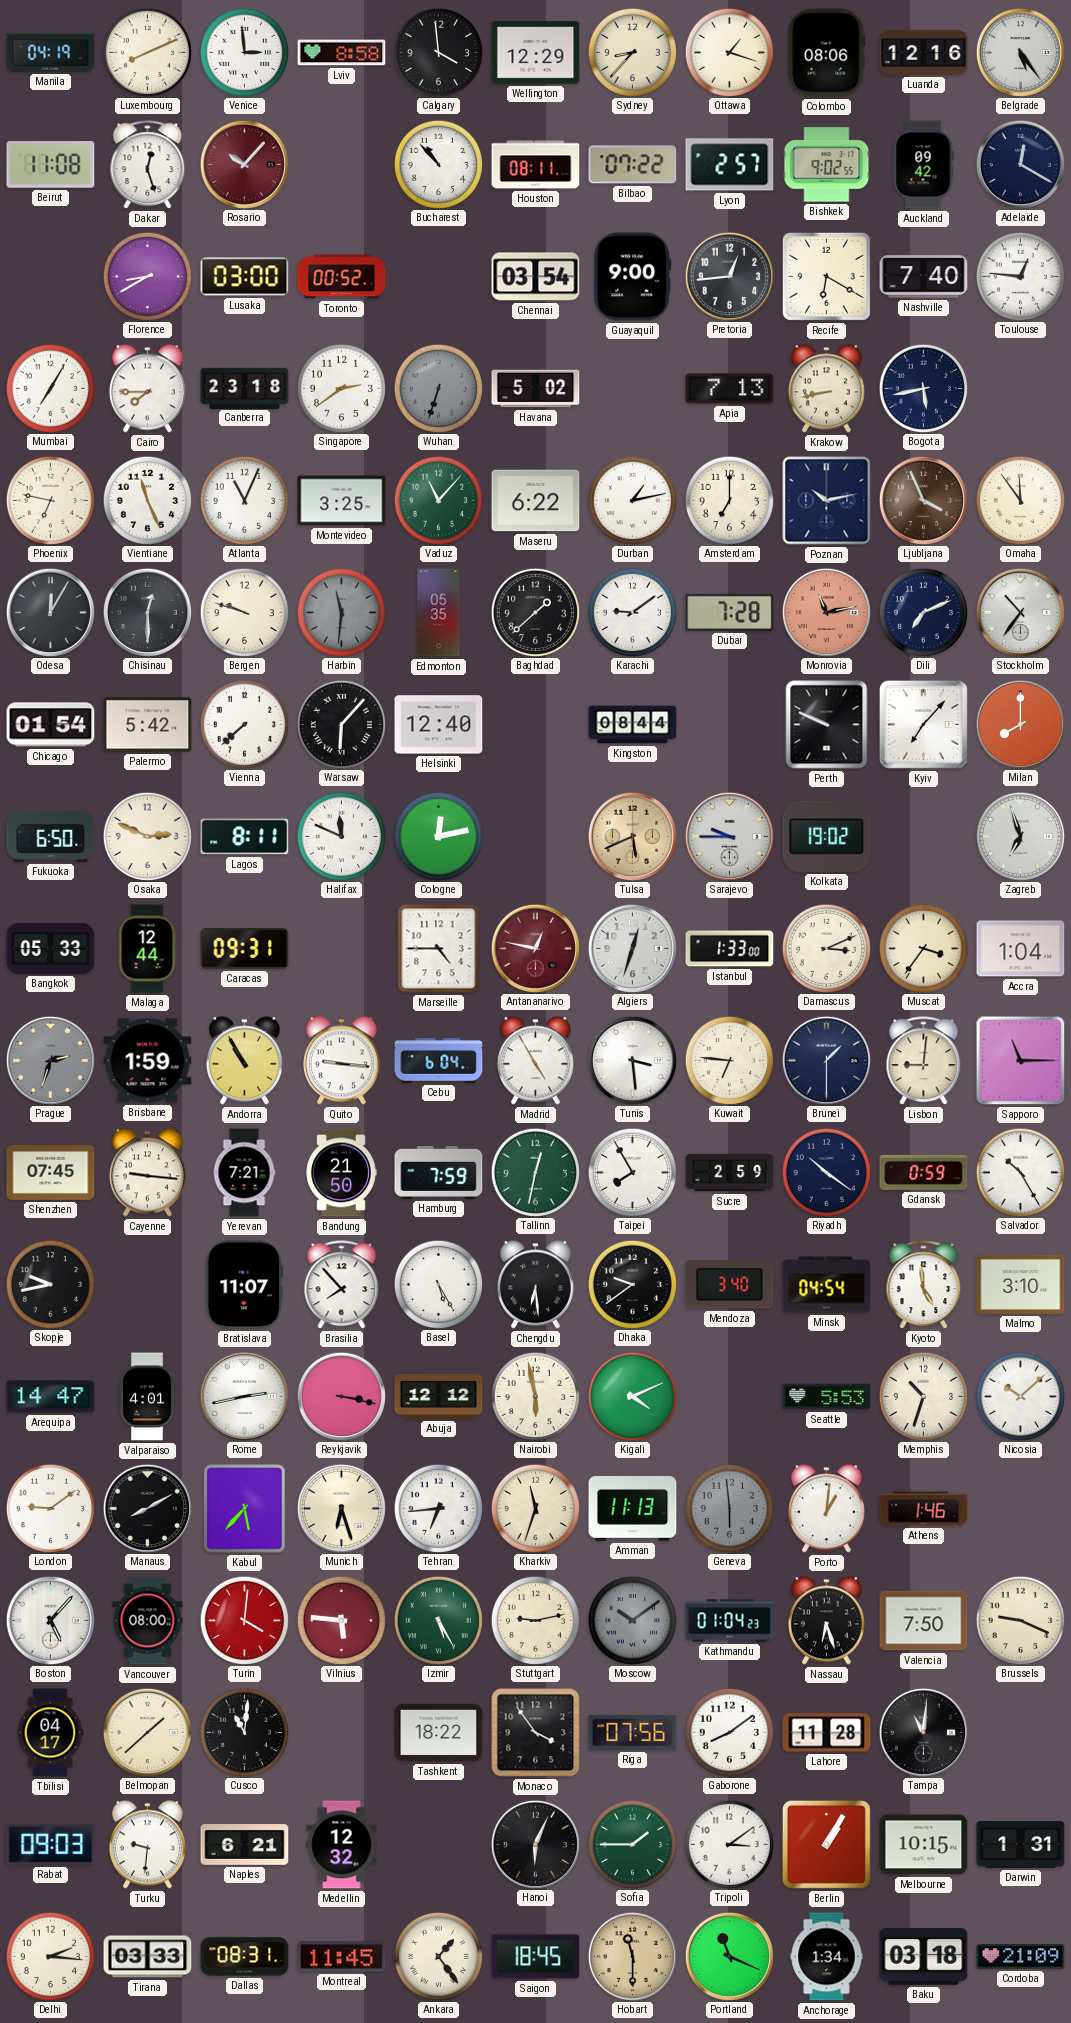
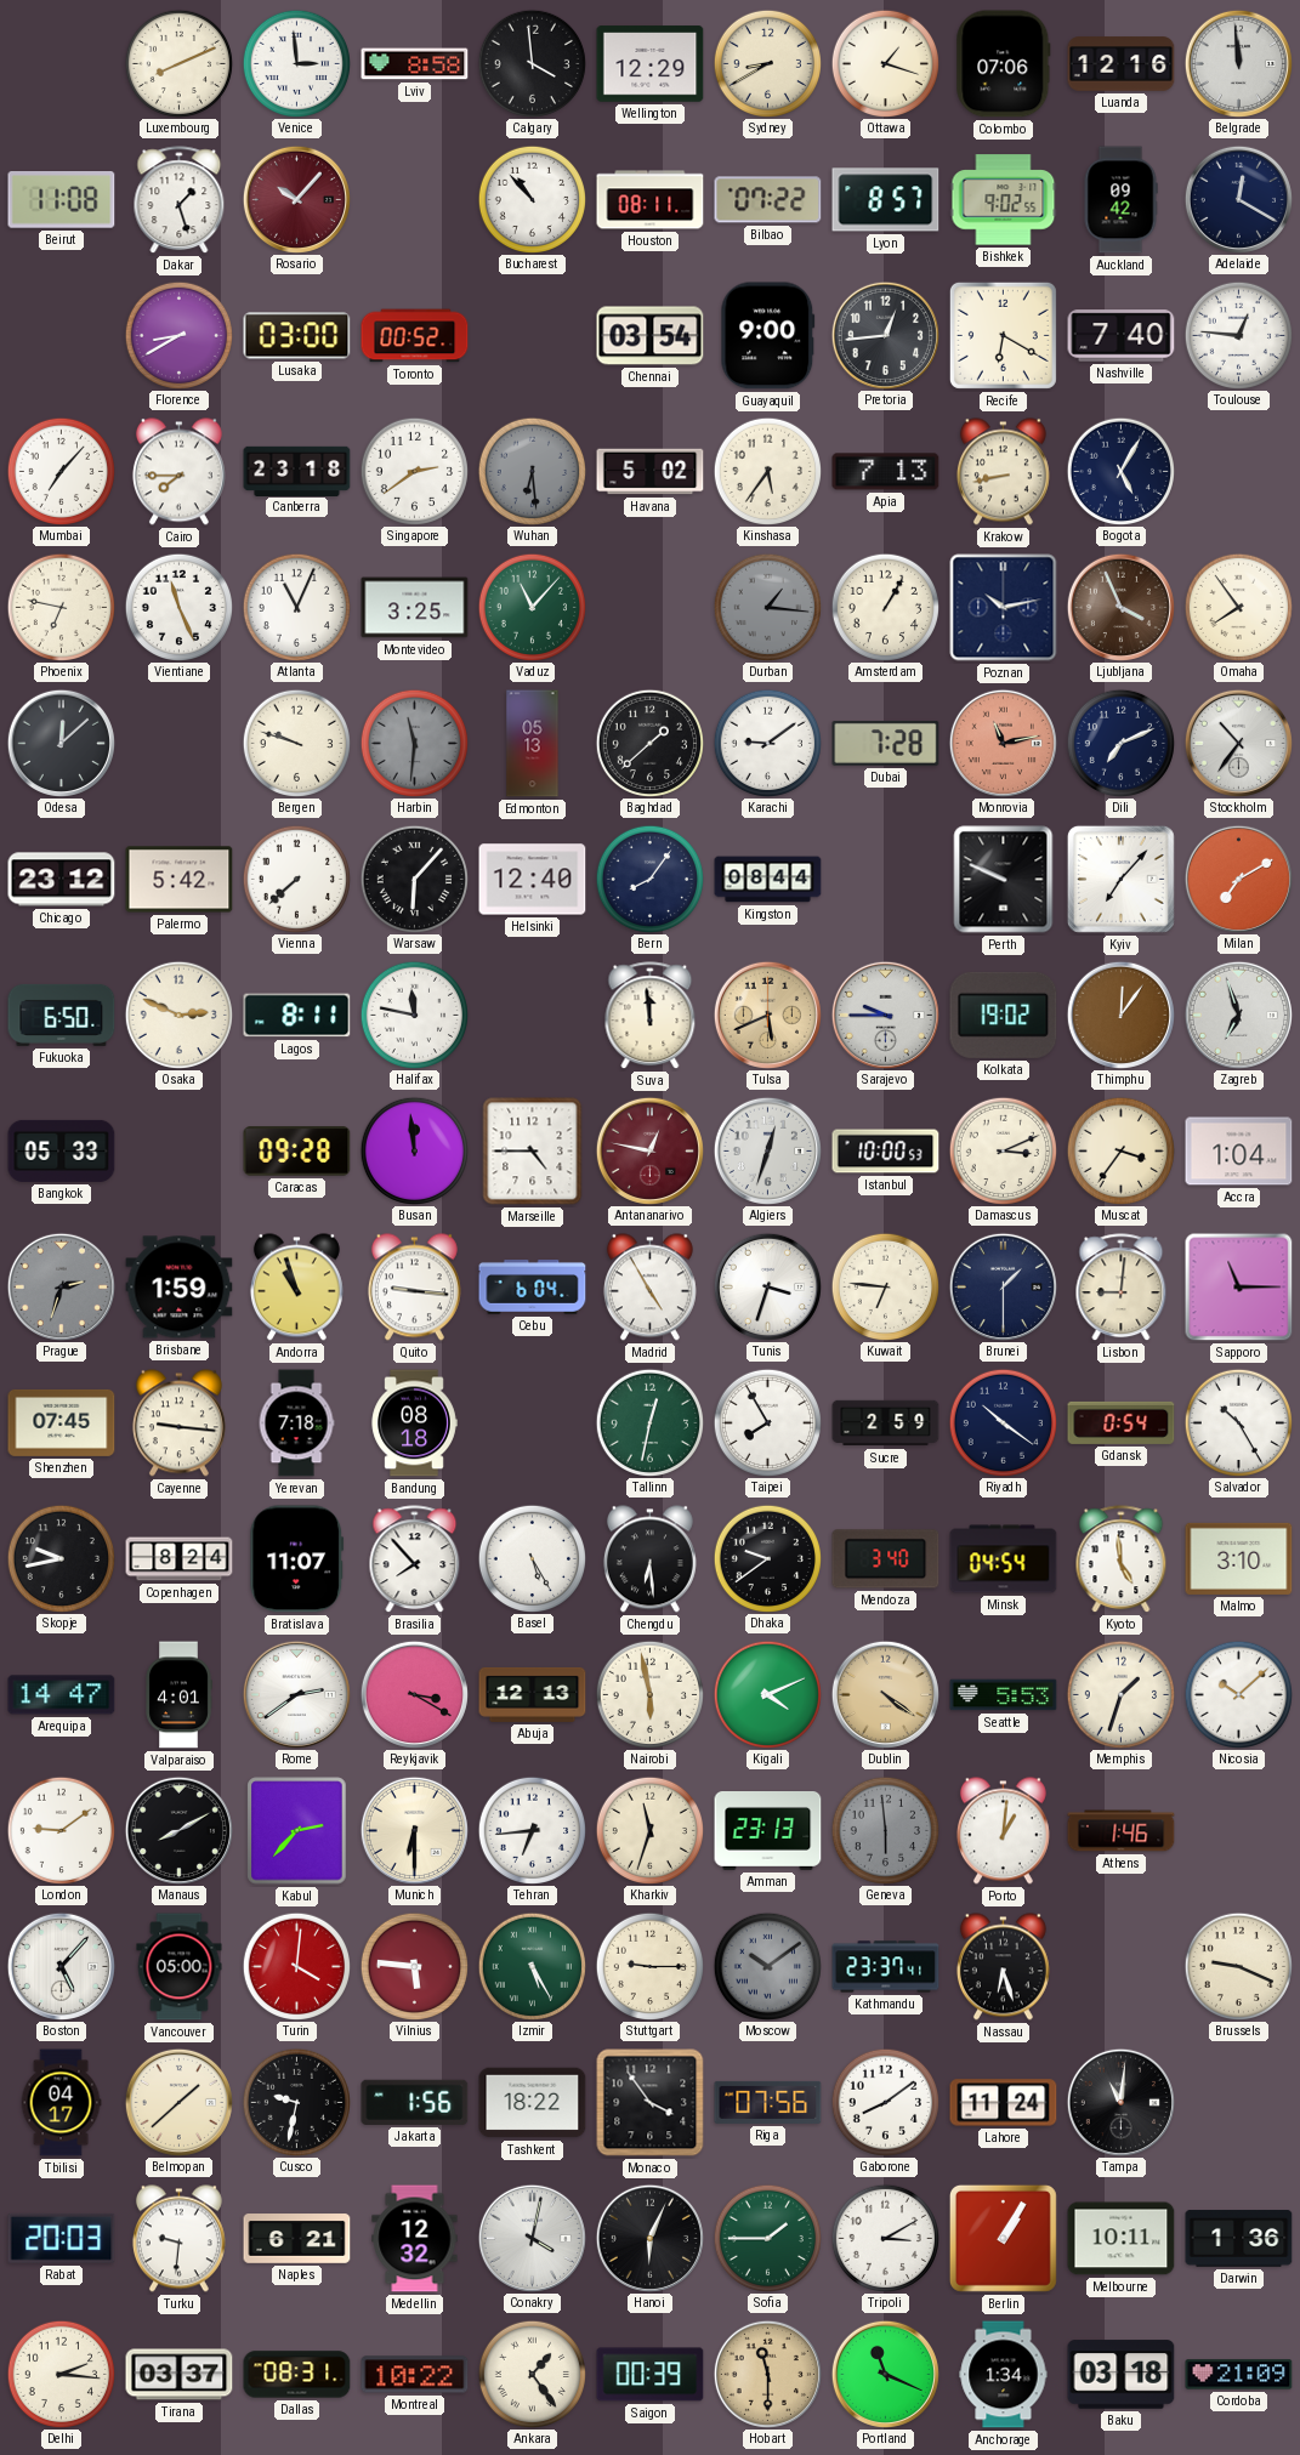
Manila: 04:19 -> none
Sydney: 8:37 -> 8:40
Colombo: 08:06 -> 07:06
Belgrade: 5:24 -> 11:59
Dakar: 12:27 -> 1:27
Lyon: 2:57 -> 8:57
Mumbai: 7:05 -> 7:07
Wuhan: 6:33 -> 6:29
Kinshasa: none -> 5:36
Bogota: 5:43 -> 5:05
Maseru: 6:22 -> none
Durban: 1:13 -> 1:16
Durban dial: white -> grey
Amsterdam: 7:00 -> 1:05
Omaha: 11:54 -> 7:54
Odesa: 12:05 -> 12:08
Chisinau: 12:30 -> none
Edmonton: 05:35 -> 05:13
Chicago: 01:54 -> 23:12
Bern: none -> 8:06
Milan: 8:00 -> 7:10
Halifax: 11:49 -> 11:47
Cologne: 12:13 -> none
Suva: none -> 11:59
Thimphu: none -> 12:06
Malaga: 12:44 -> none
Caracas: 09:31 -> 09:28
Busan: none -> 11:59
Istanbul: 1:33 -> 10:00
Andorra: 10:55 -> 10:57
Tunis: 3:29 -> 3:33
Yerevan: 7:21 -> 7:18
Bandung: 21:50 -> 08:18
Hamburg: 7:59 -> none
Gdansk: 0:59 -> 0:54
Copenhagen: none -> 8:24
Rome: 2:43 -> 2:39
Reykjavik: 3:17 -> 3:20
Abuja: 12:12 -> 12:13
Dublin: none -> 4:21
Memphis: 10:33 -> 1:33
Kabul: 5:37 -> 2:37
Munich: 6:27 -> 6:30
Amman: 11:13 -> 23:13
Vancouver: 08:00 -> 05:00
Stuttgart: 9:13 -> 9:15
Kathmandu: 01:04 -> 23:37
Valencia: 7:50 -> none
Cusco: 11:01 -> 9:32
Jakarta: none -> 1:56
Lahore: 11:28 -> 11:24
Rabat: 09:03 -> 20:03
Conakry: none -> 4:02
Tripoli: 3:09 -> 3:10
Melbourne: 10:15 -> 10:11
Darwin: 1:31 -> 1:36
Tirana: 03:33 -> 03:37
Montreal: 11:45 -> 10:22
Saigon: 18:45 -> 00:39
